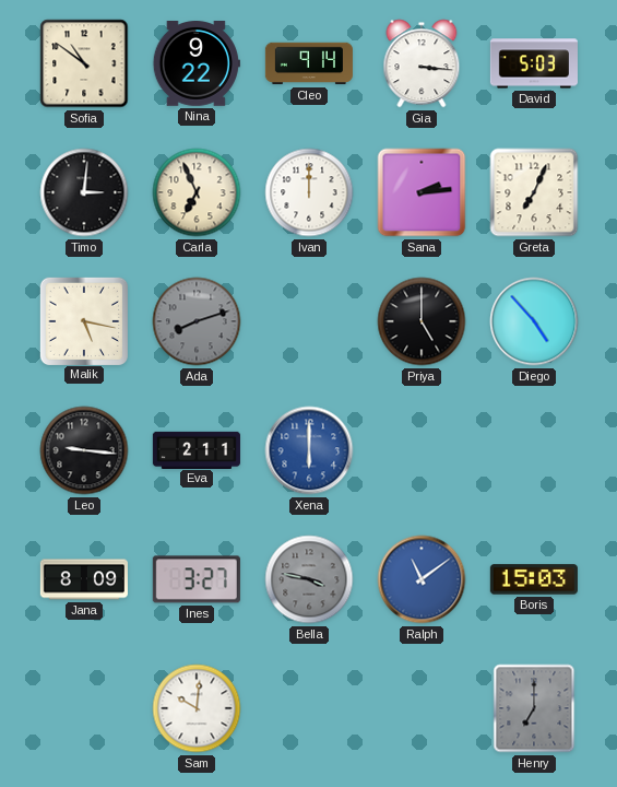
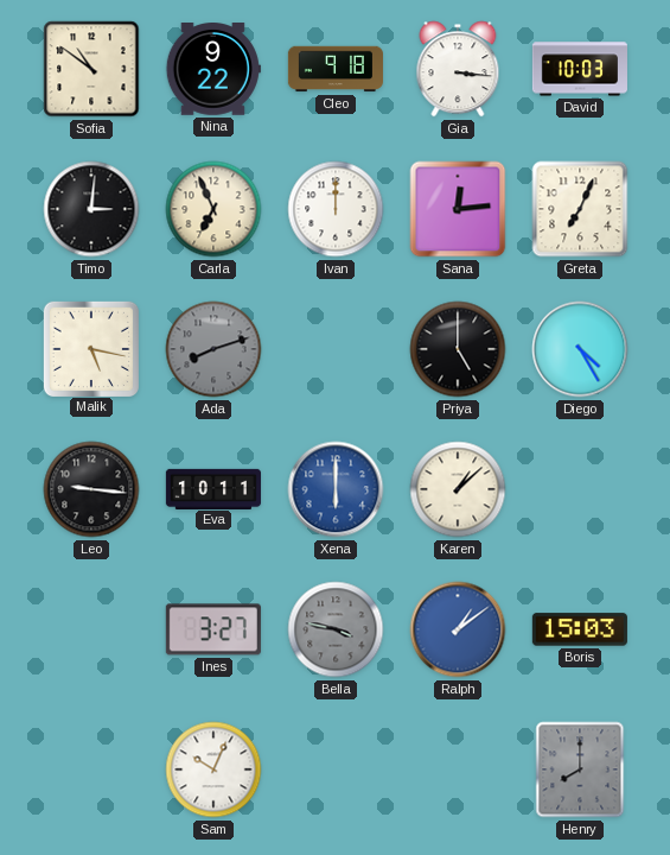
Cleo: 9:14 -> 9:18
David: 5:03 -> 10:03
Sana: 2:14 -> 12:14
Diego: 4:53 -> 4:25
Eva: 2:11 -> 10:11
Karen: none -> 1:08
Jana: 8:09 -> none
Ralph: 11:09 -> 1:09
Sam: 10:01 -> 10:04
Henry: 7:00 -> 8:00
